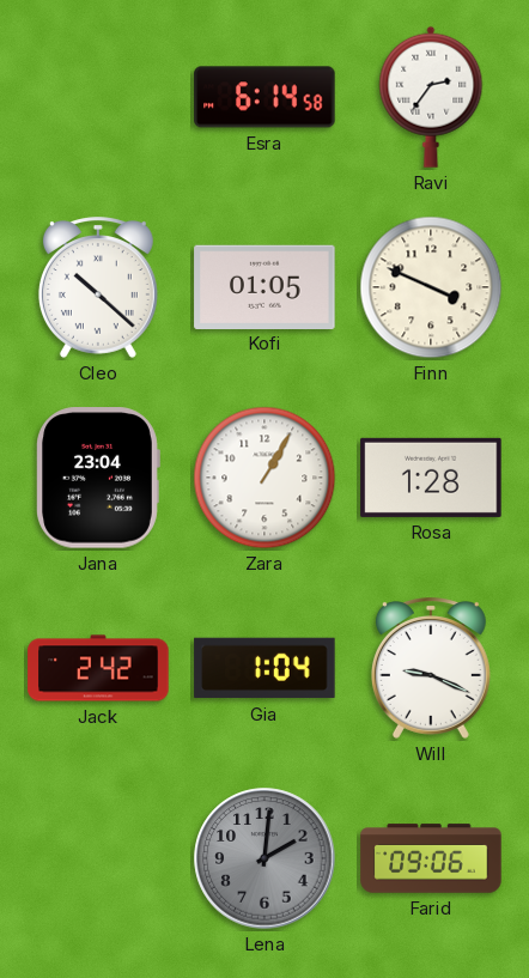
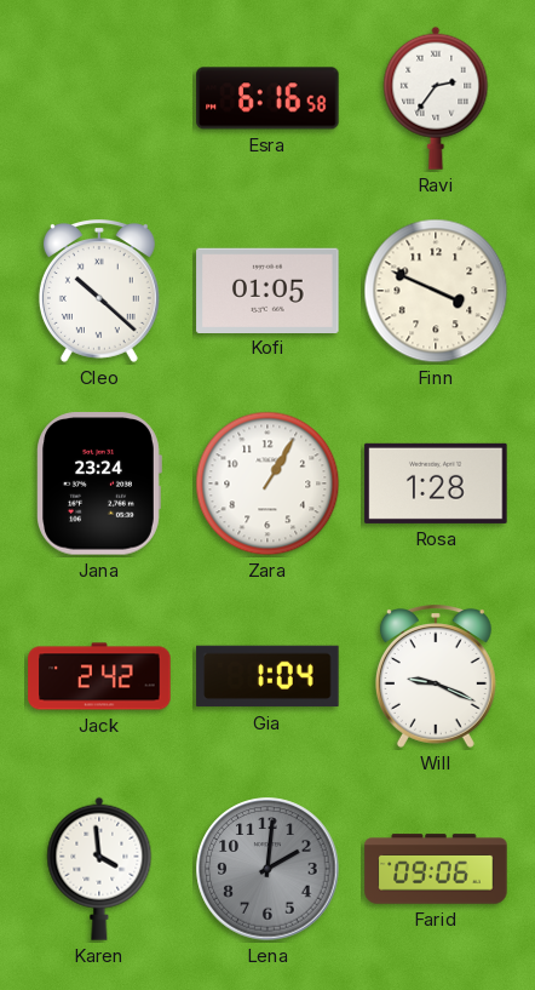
Esra: 6:14 -> 6:16
Jana: 23:04 -> 23:24
Karen: none -> 3:59
